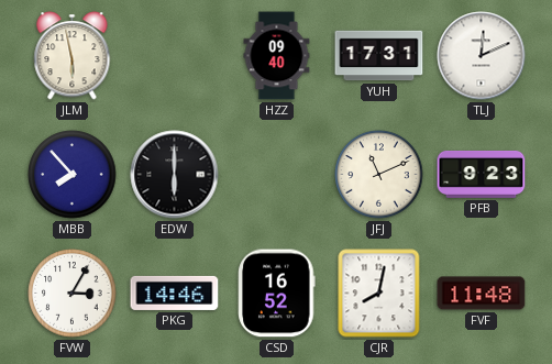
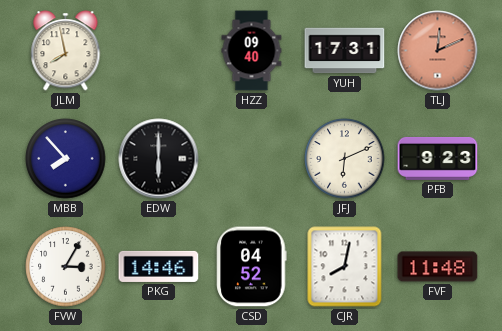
JLM: 5:58 -> 7:58
TLJ dial: white -> salmon
JFJ: 11:11 -> 6:11
CSD: 16:52 -> 04:52
